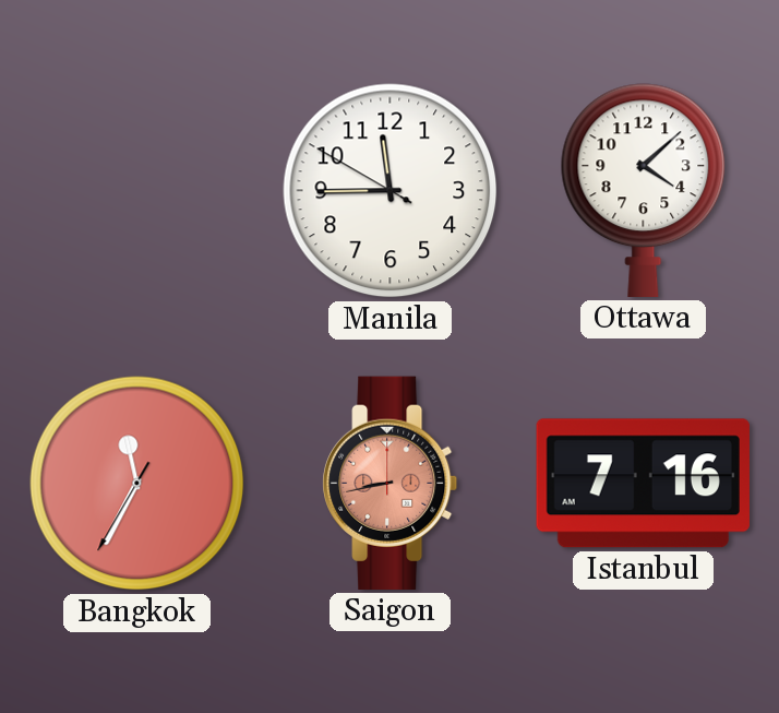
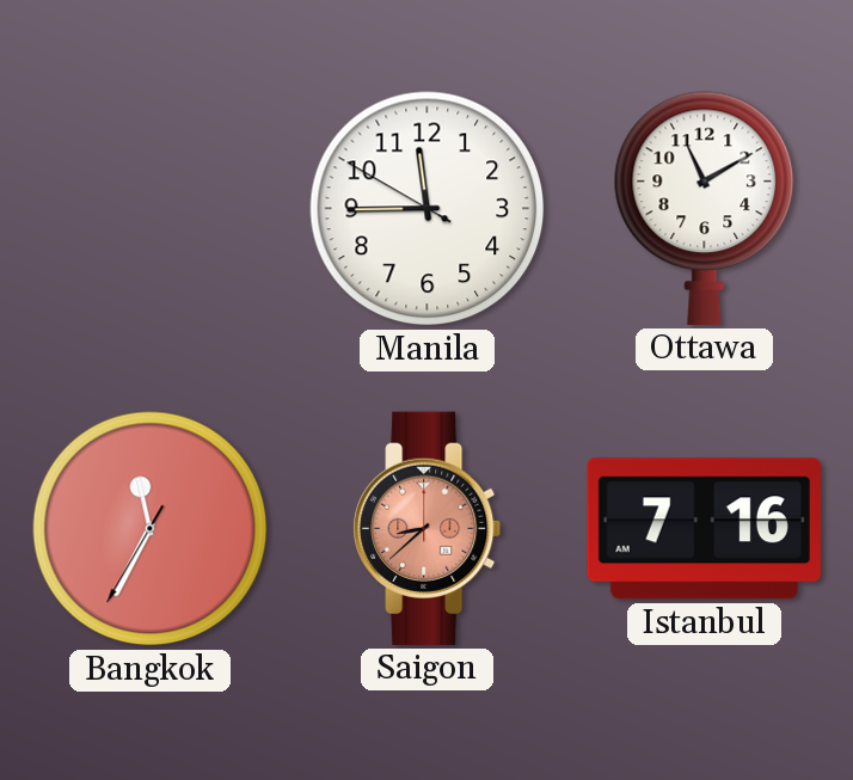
Ottawa: 4:08 -> 11:10
Saigon: 8:43 -> 8:38
